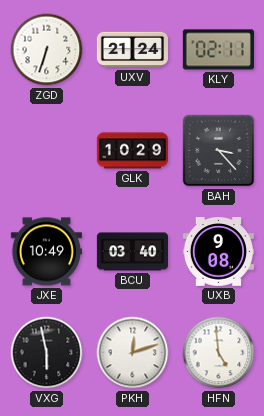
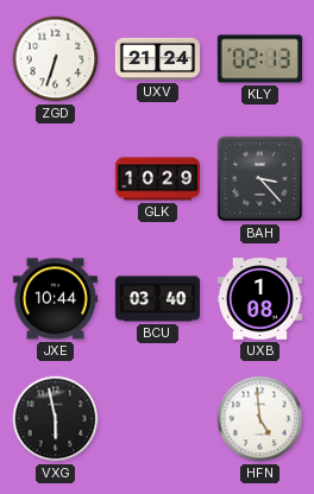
KLY: 02:11 -> 02:13
JXE: 10:49 -> 10:44
UXB: 9:08 -> 1:08
PKH: 12:12 -> none
